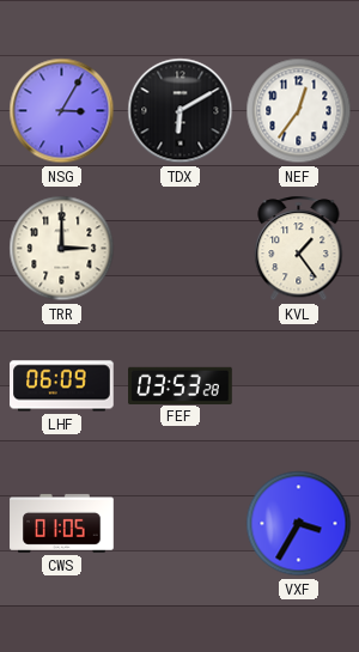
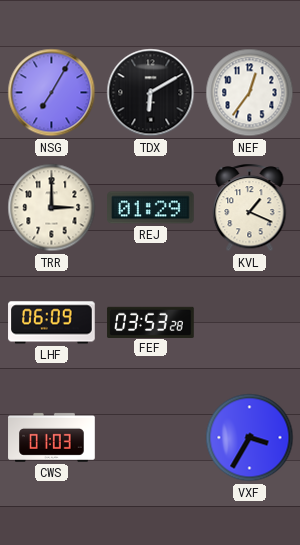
NSG: 3:05 -> 7:05
REJ: none -> 01:29
KVL: 1:24 -> 1:19
CWS: 01:05 -> 01:03
